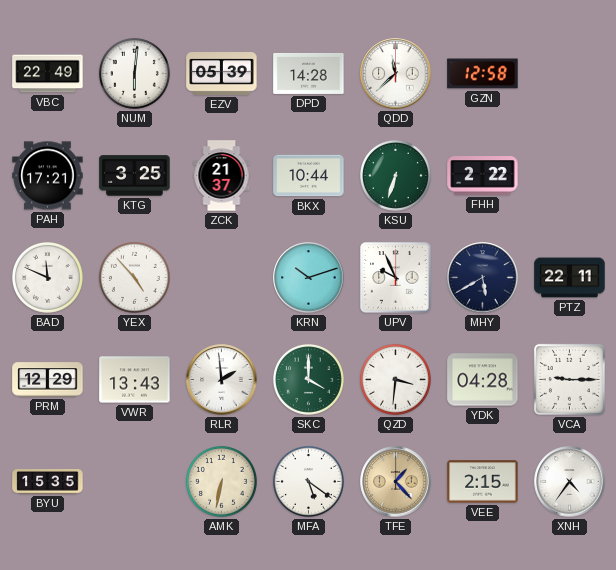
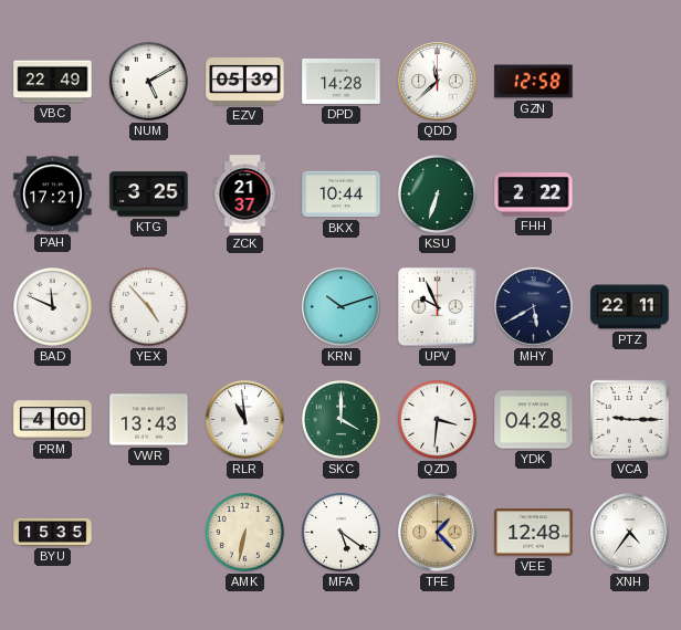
NUM: 6:01 -> 5:10
PRM: 12:29 -> 4:00
RLR: 1:59 -> 10:59
VEE: 2:15 -> 12:48
